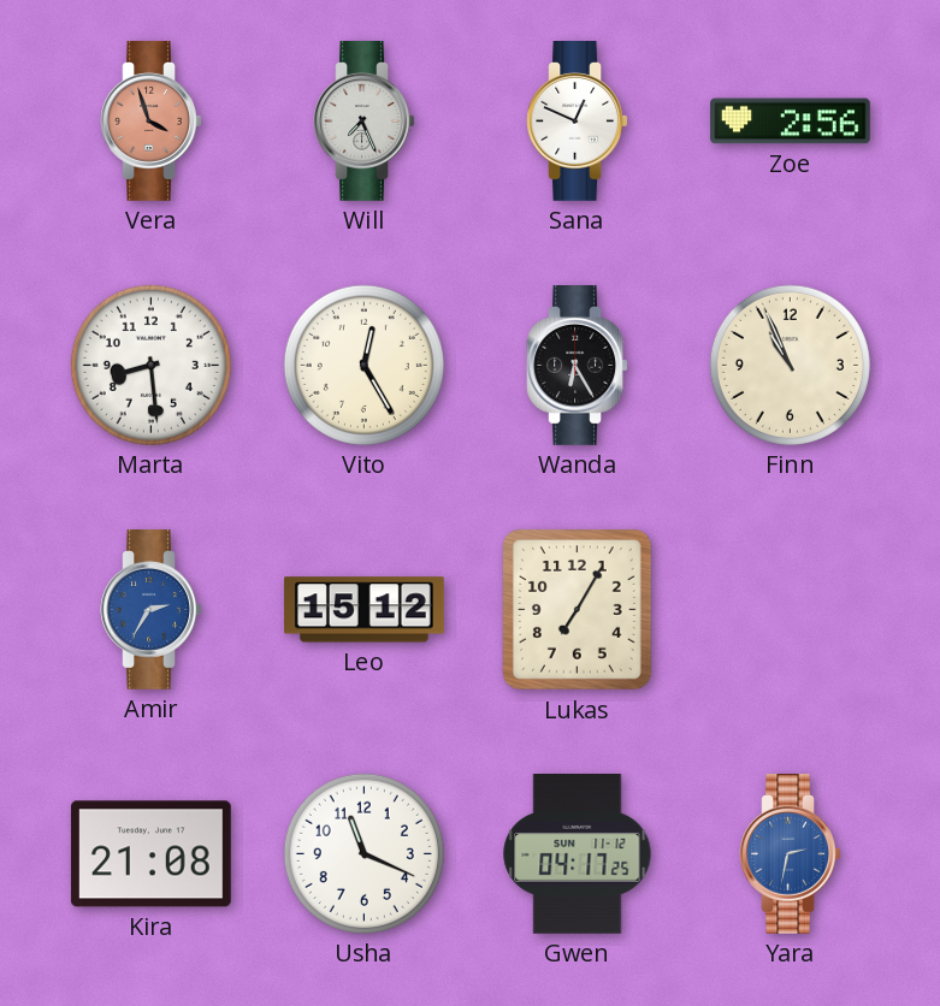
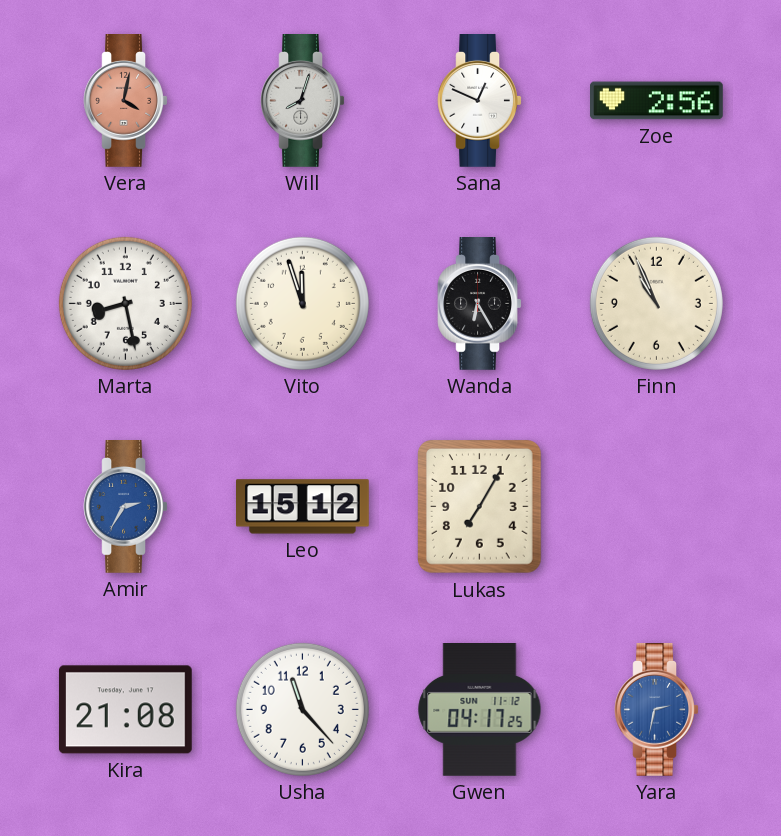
Vera: 3:57 -> 4:02
Will: 7:26 -> 8:03
Marta: 8:29 -> 8:28
Vito: 12:25 -> 11:57
Usha: 11:19 -> 11:23
